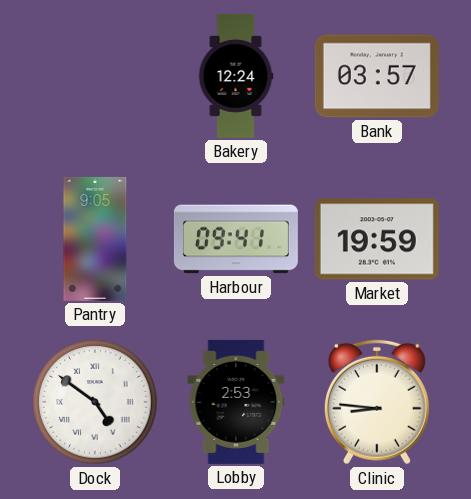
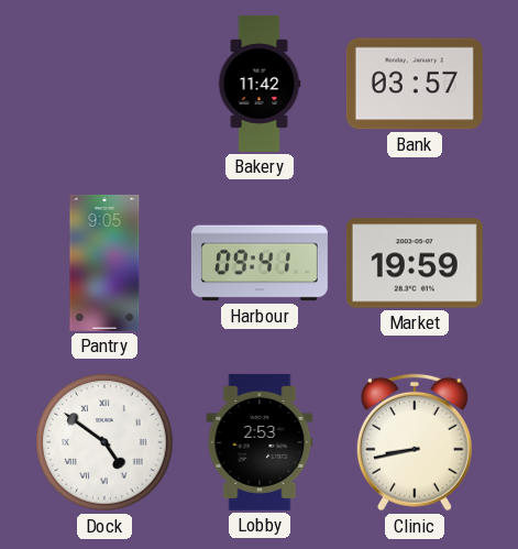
Bakery: 12:24 -> 11:42
Clinic: 8:46 -> 8:43
